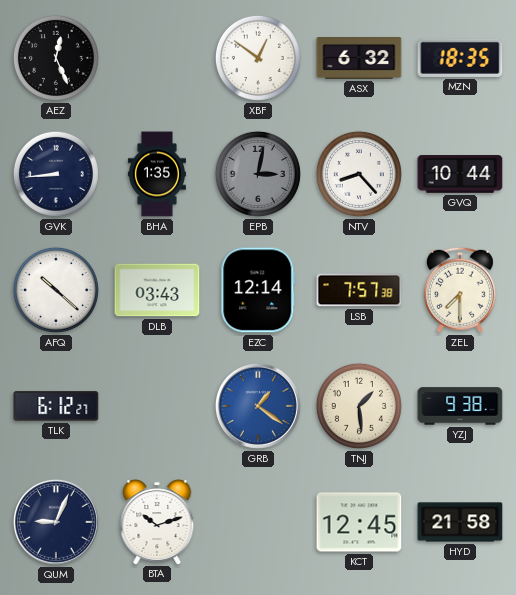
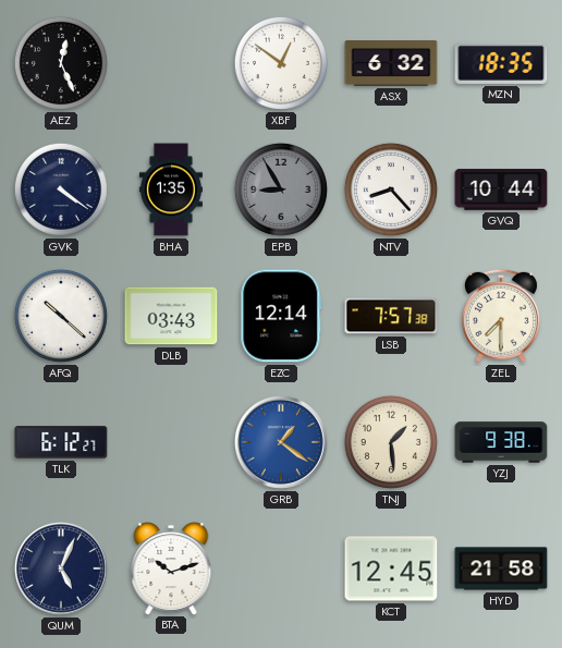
GVK: 8:44 -> 4:21
EPB: 3:02 -> 8:55
QUM: 9:04 -> 5:04
